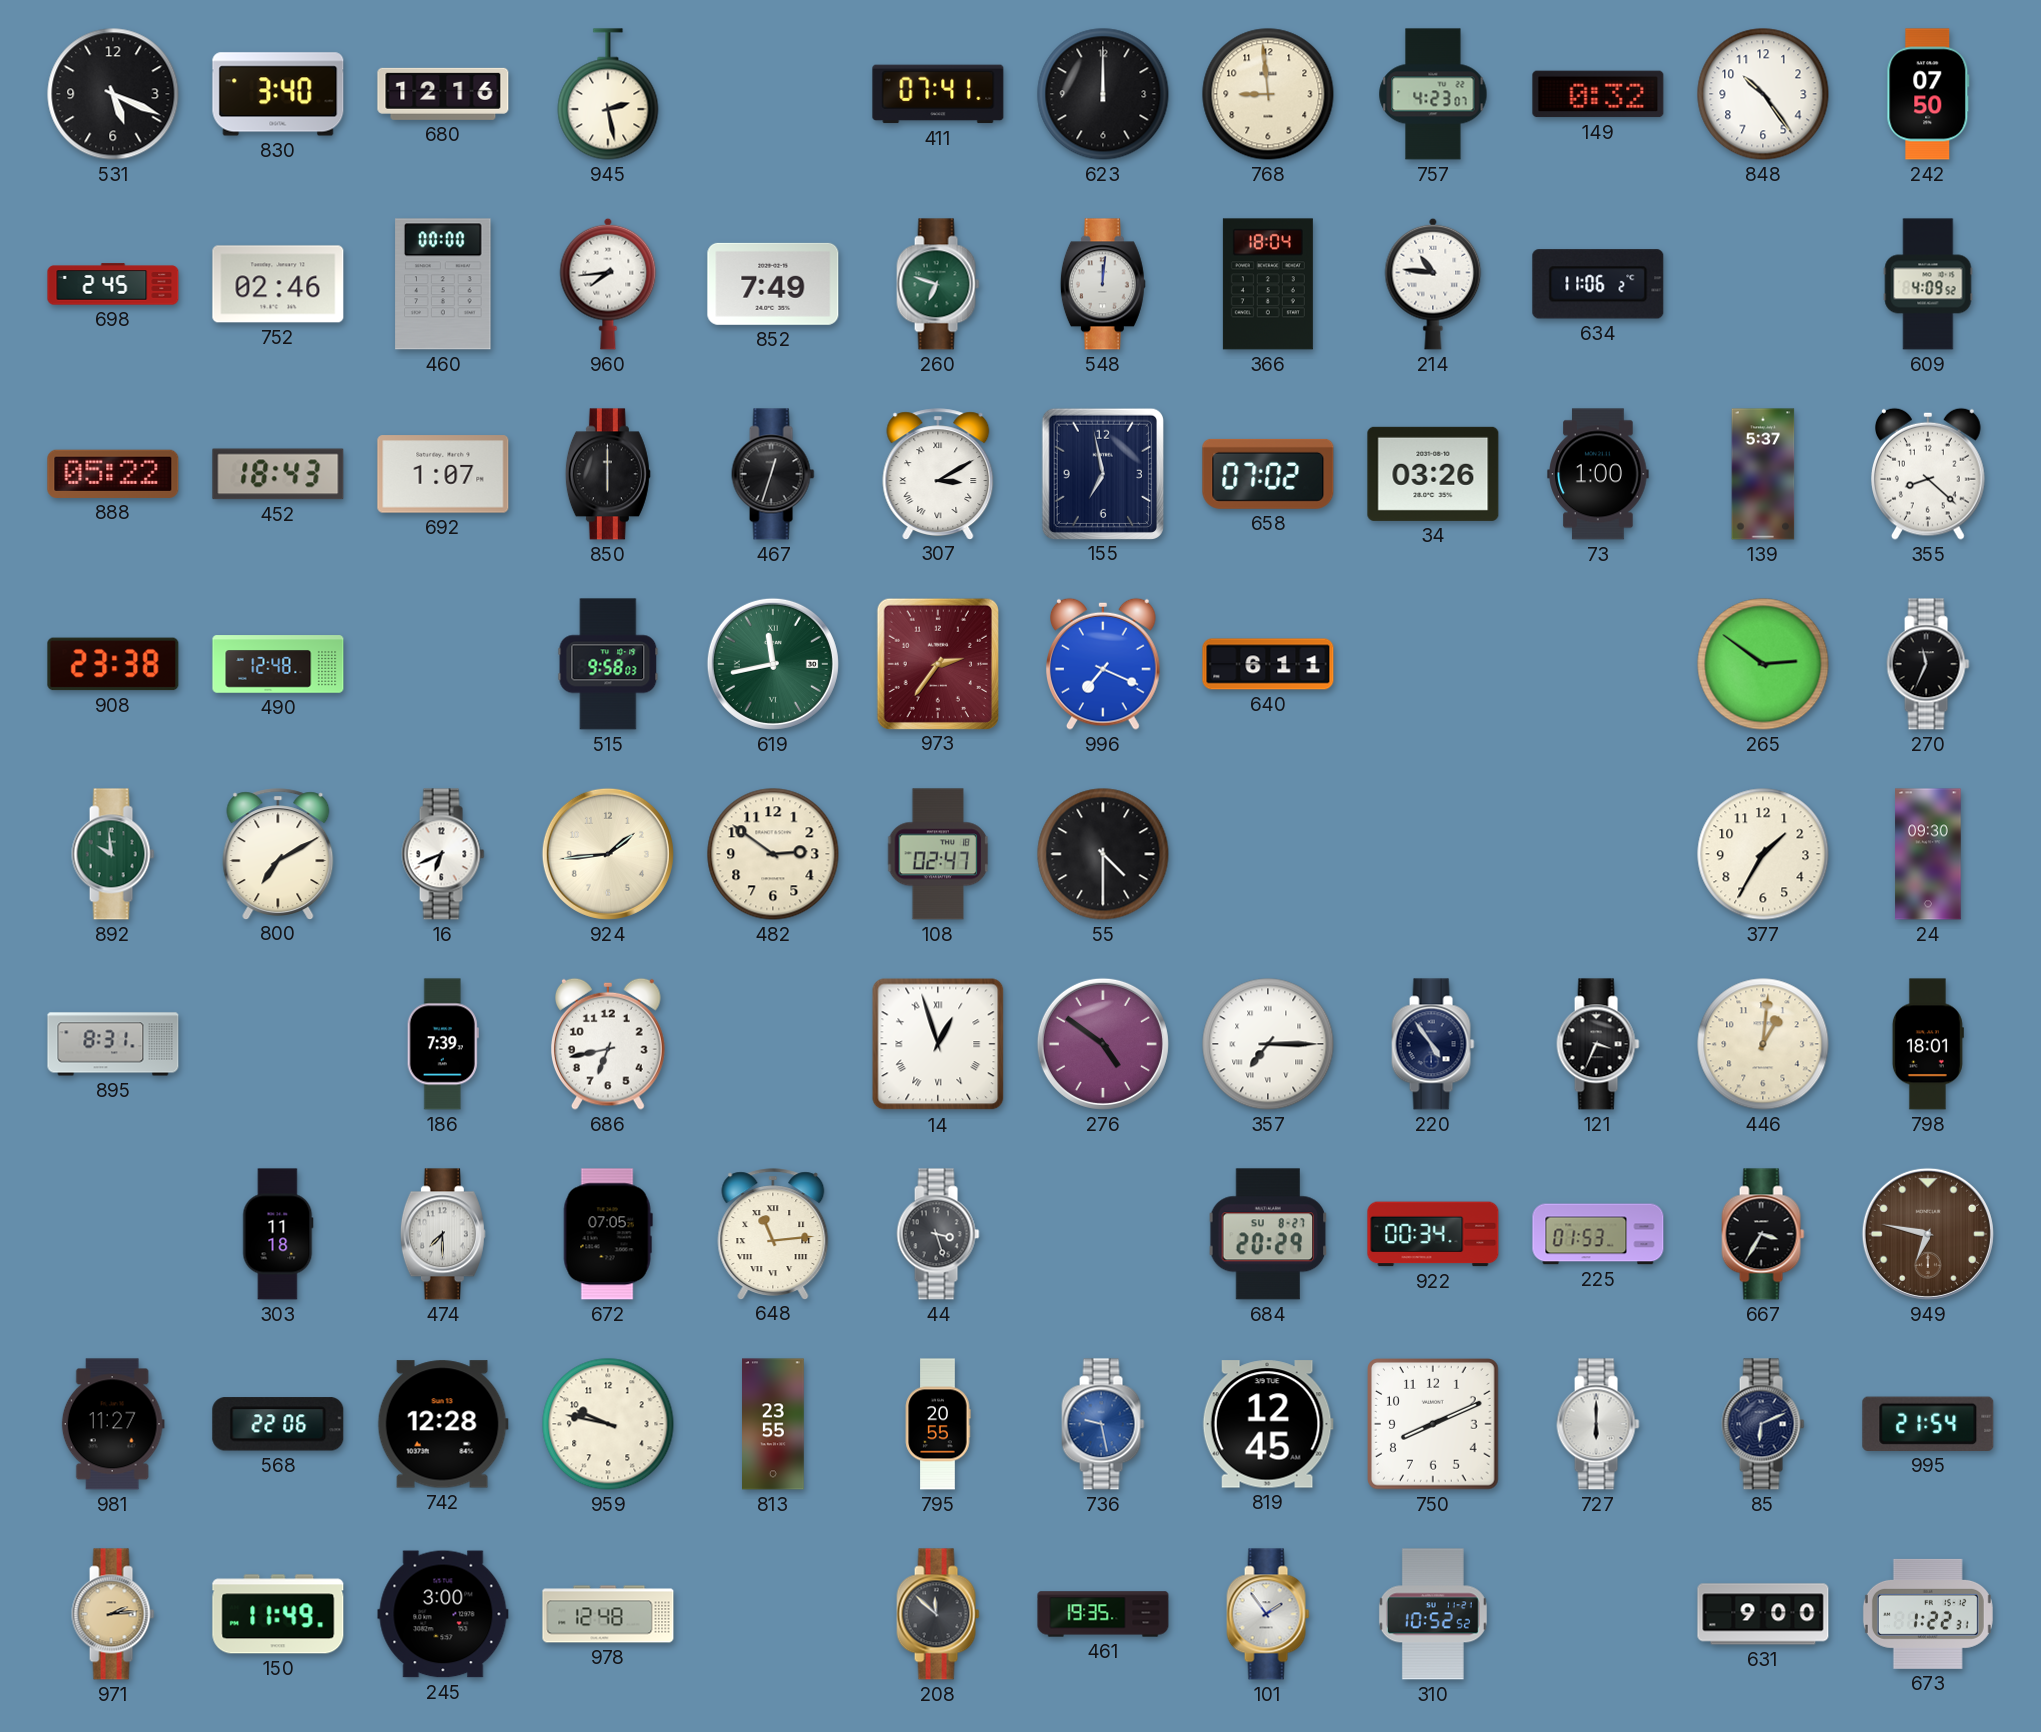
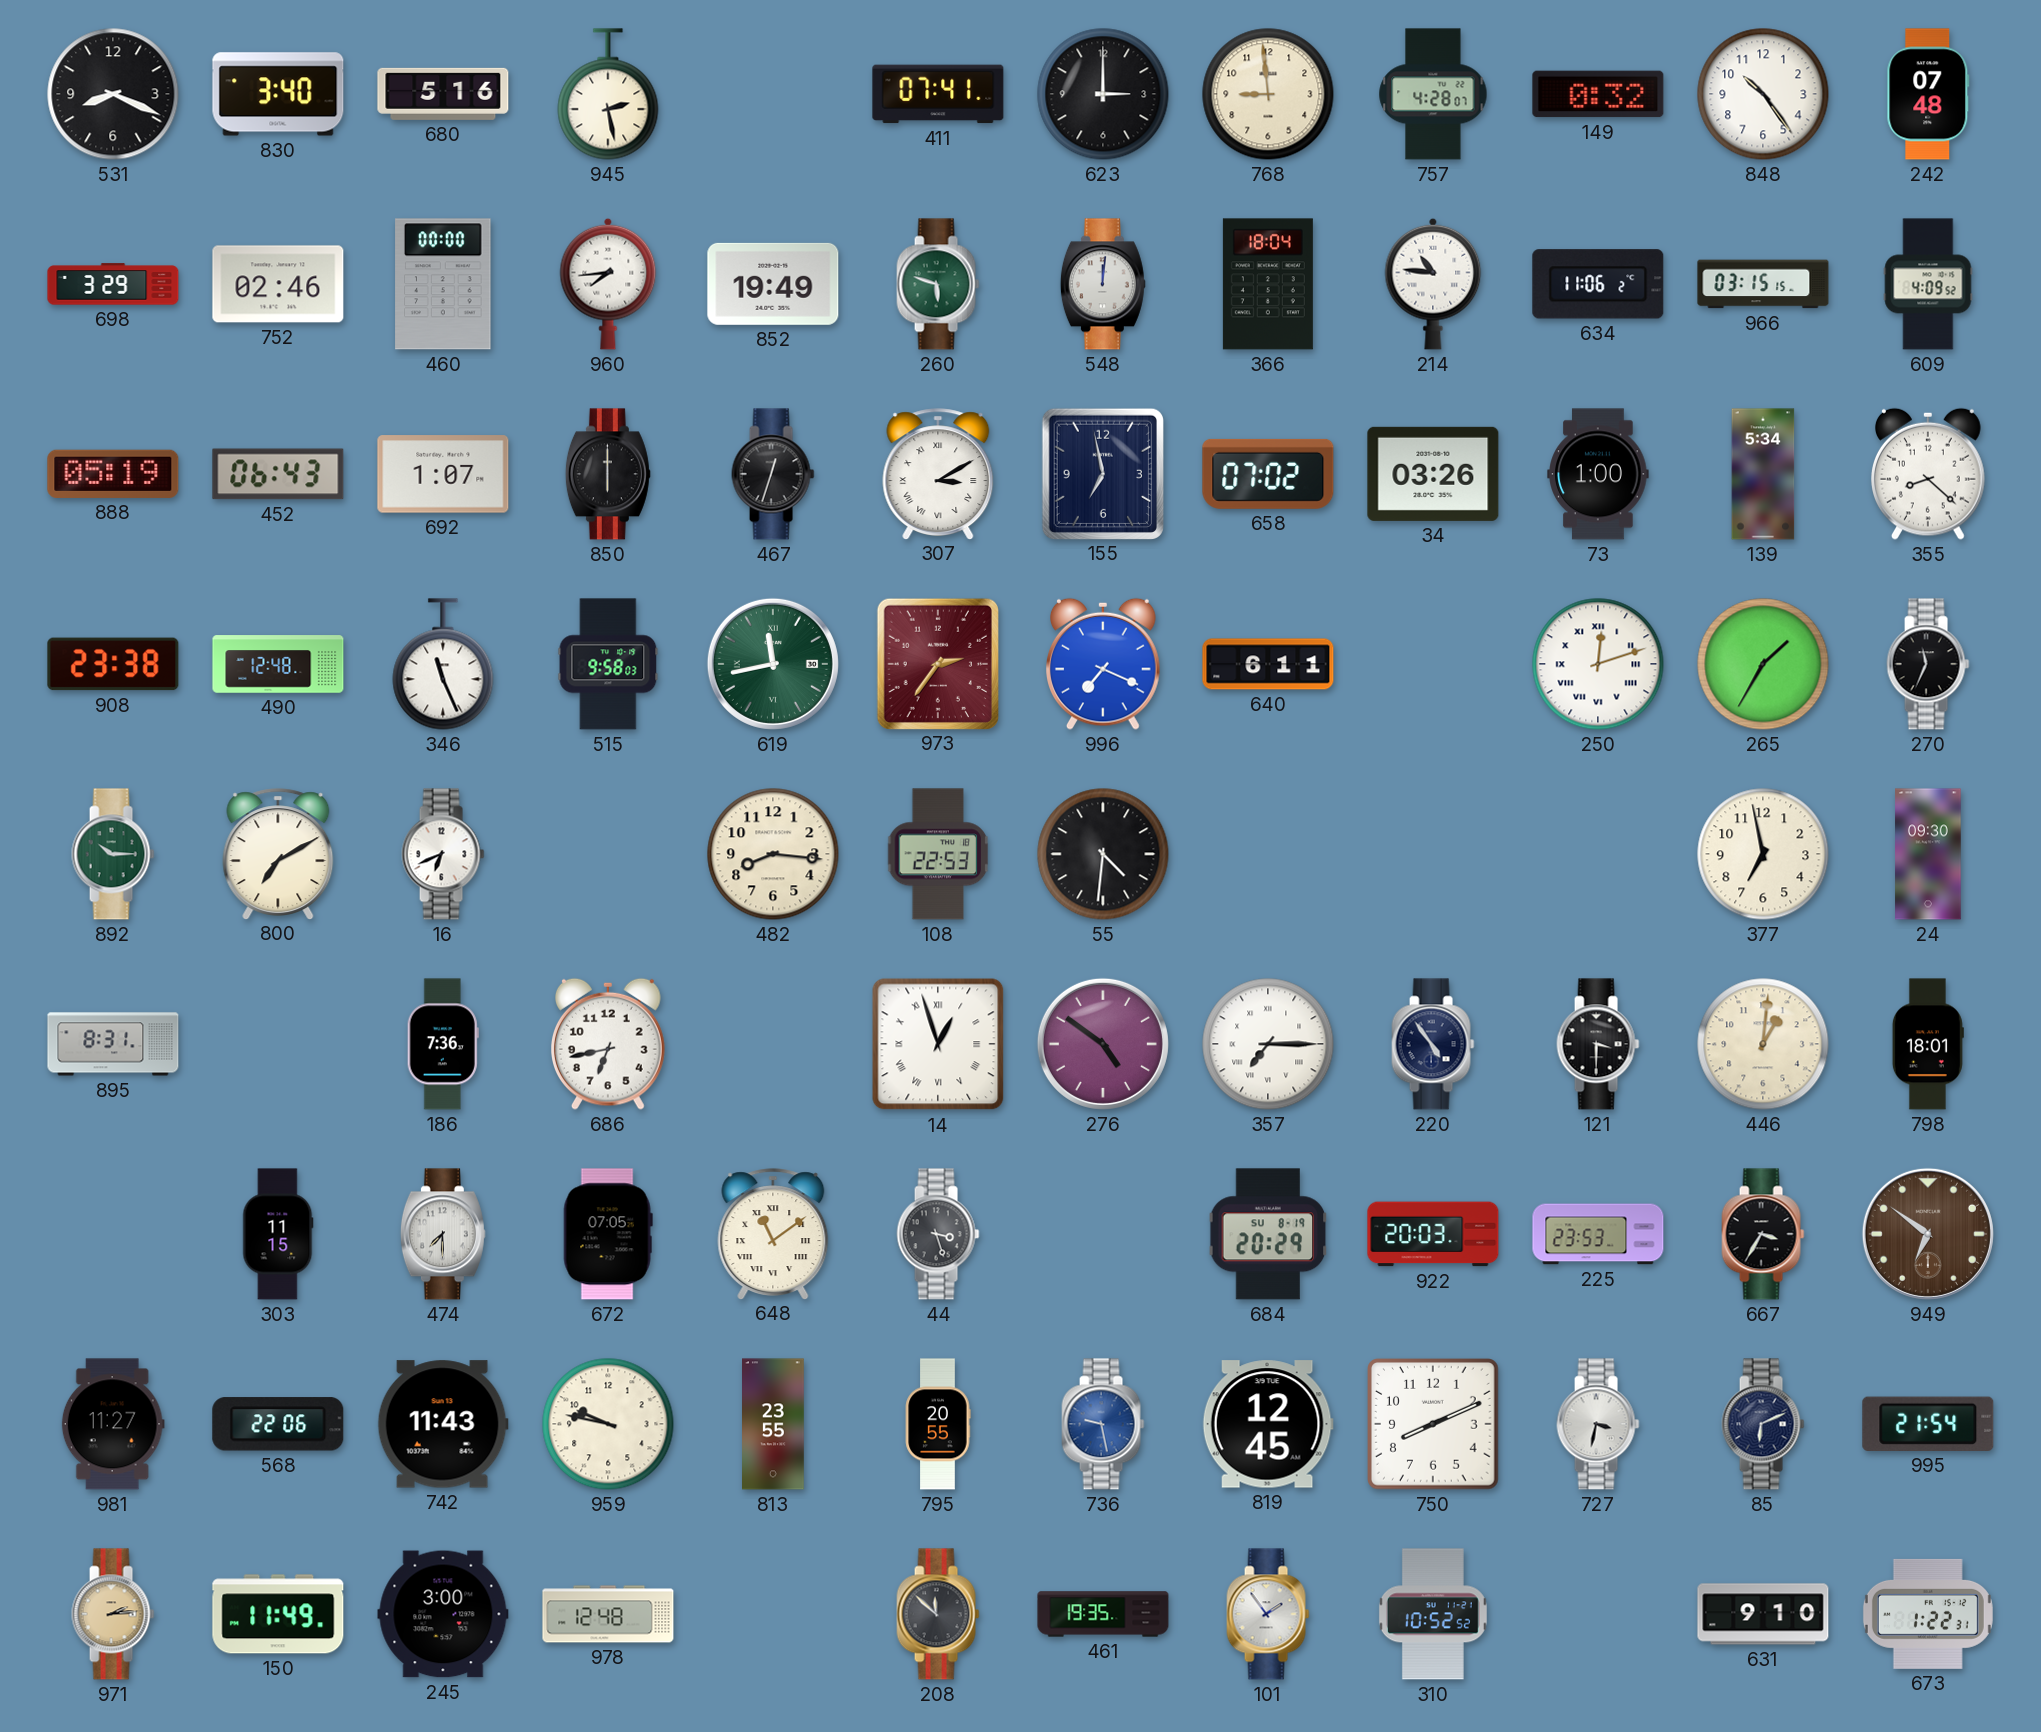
531: 5:19 -> 8:19
680: 12:16 -> 5:16
623: 12:00 -> 3:00
757: 4:23 -> 4:28
242: 07:50 -> 07:48
698: 2:45 -> 3:29
852: 7:49 -> 19:49
260: 6:48 -> 5:48
966: none -> 03:15
888: 05:22 -> 05:19
452: 18:43 -> 06:43
139: 5:37 -> 5:34
346: none -> 11:26
250: none -> 12:12
265: 2:51 -> 1:35
892: 9:59 -> 10:15
924: 1:44 -> none
482: 2:51 -> 8:16
108: 02:47 -> 22:53
55: 4:30 -> 4:31
377: 1:35 -> 6:58
186: 7:39 -> 7:36
121: 3:34 -> 3:30
303: 11:18 -> 11:15
648: 11:14 -> 11:09
684 date: SU 8-27 -> SU 8-19
922: 00:34 -> 20:03
225: 01:53 -> 23:53
949: 6:47 -> 6:51
742: 12:28 -> 11:43
727: 6:00 -> 3:32
631: 9:00 -> 9:10
